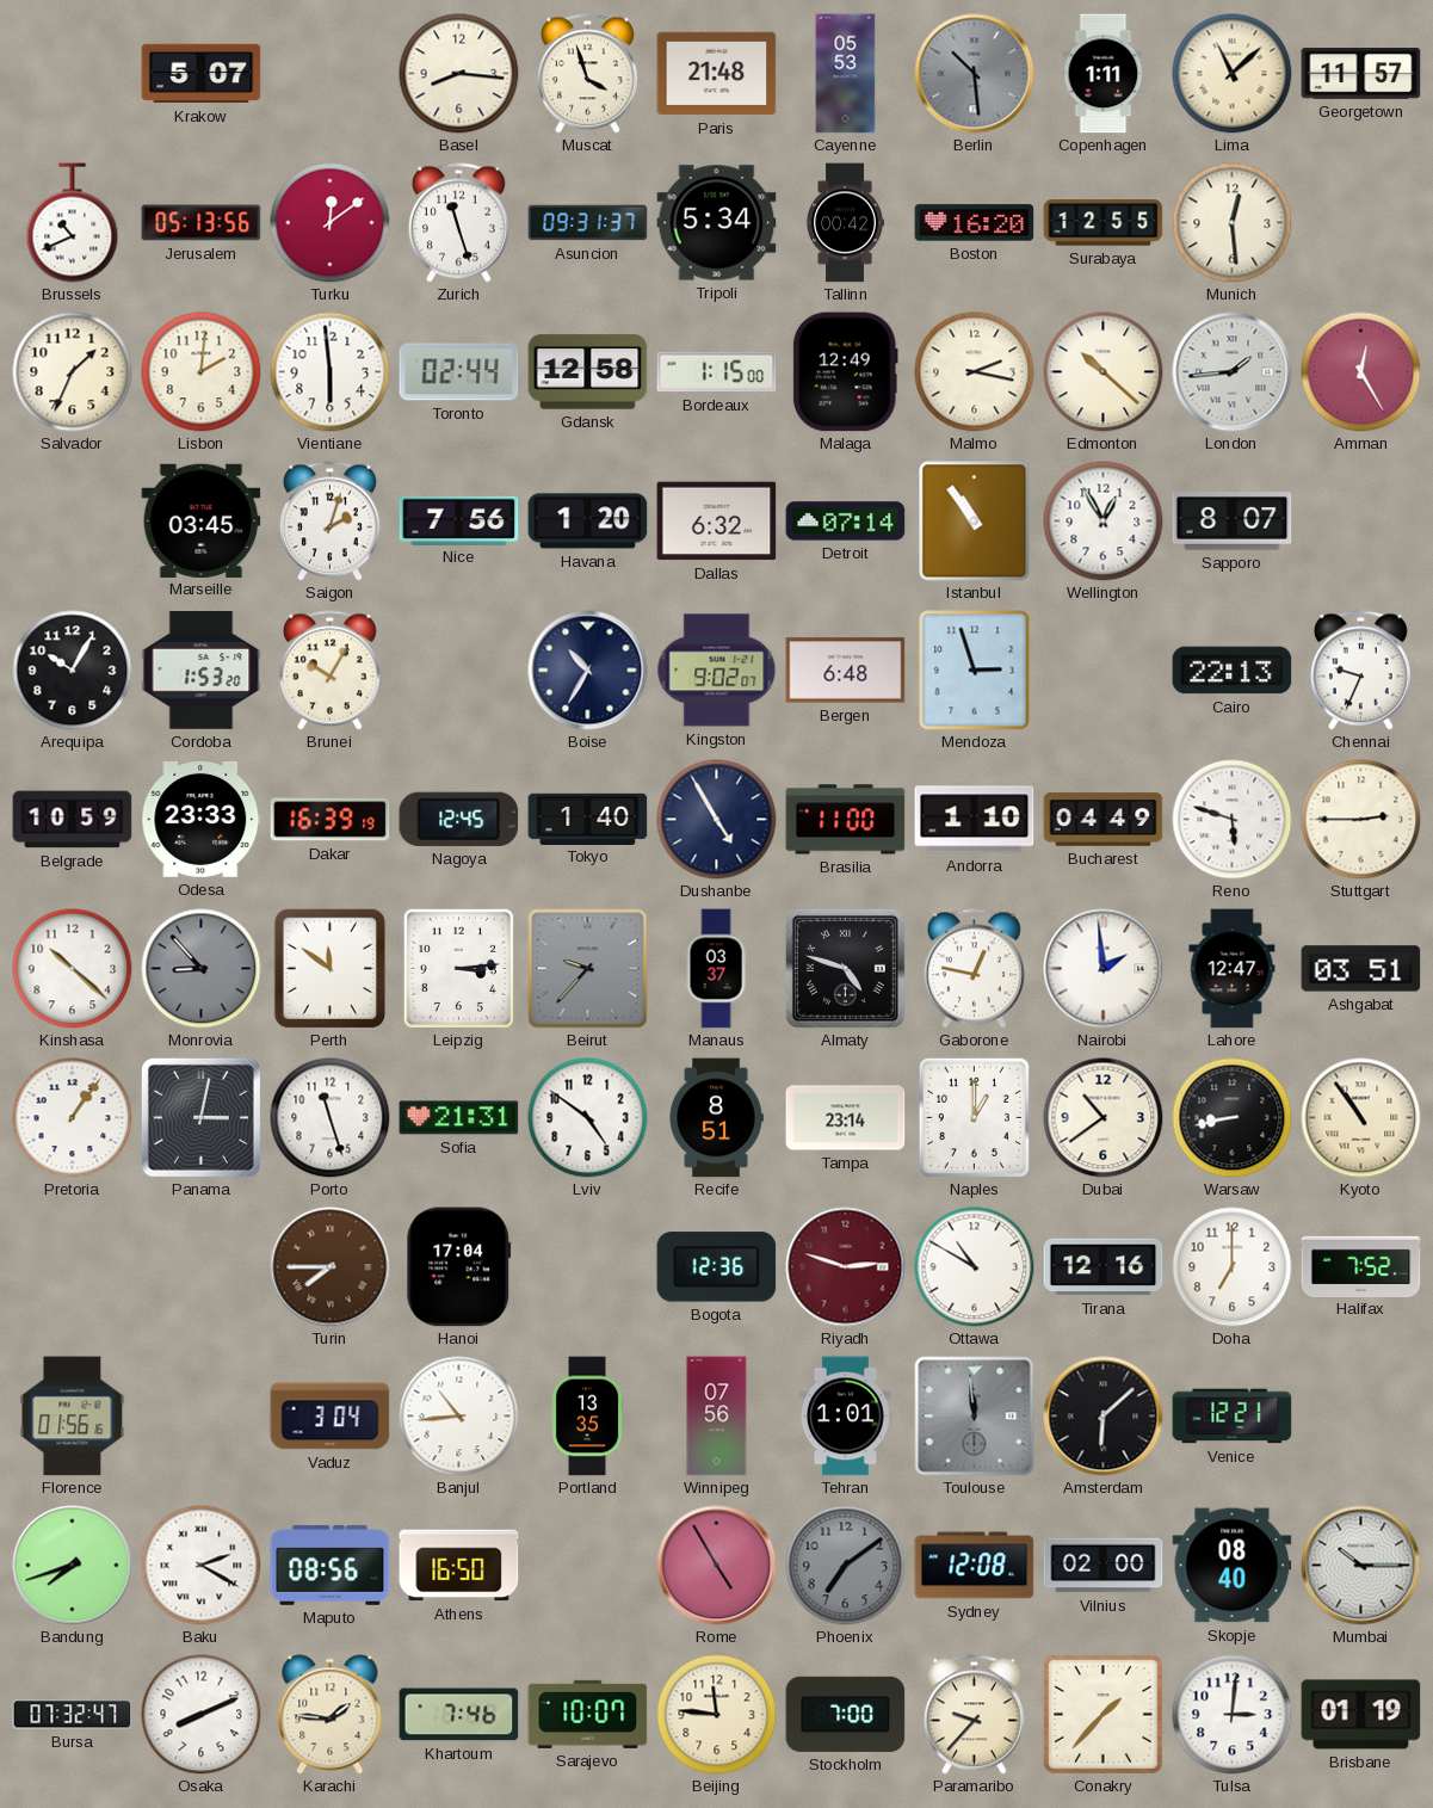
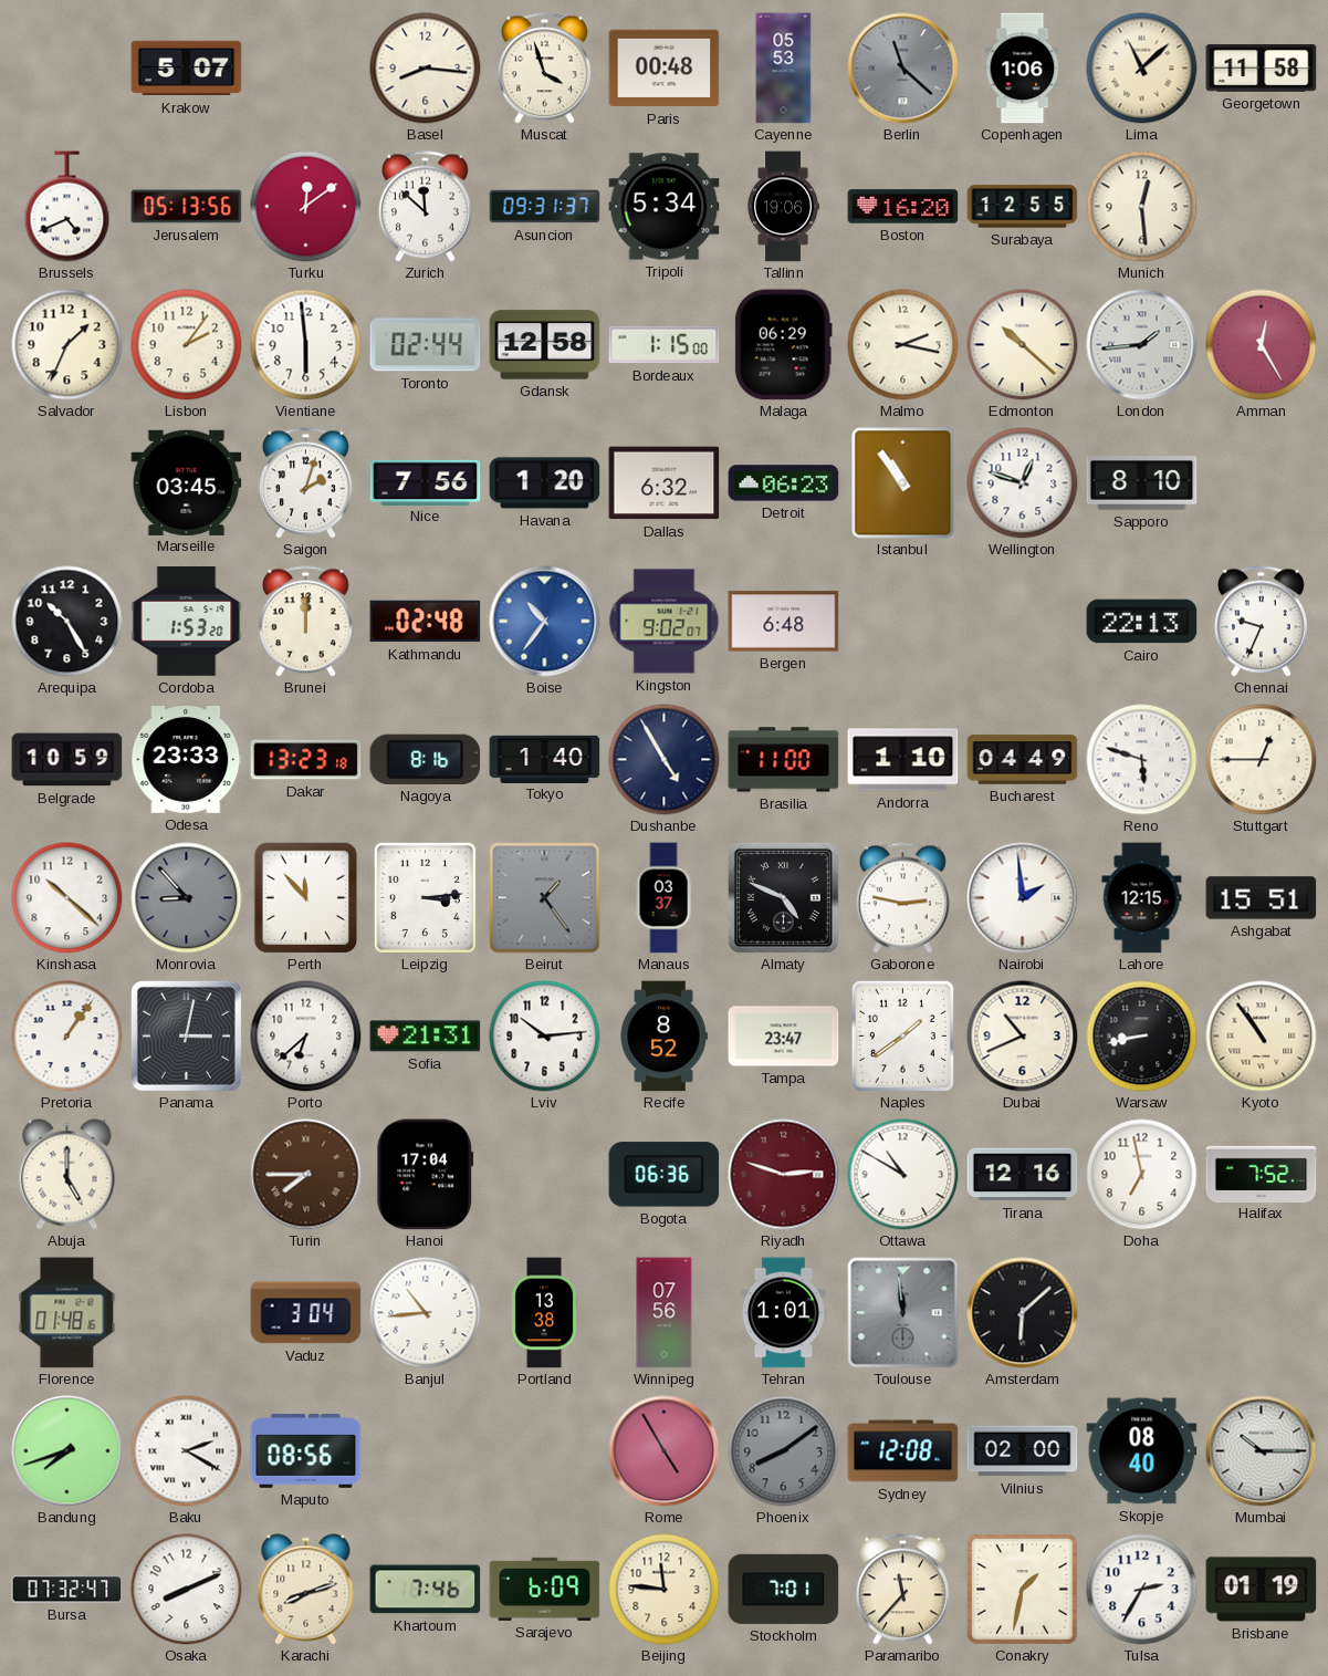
Paris: 21:48 -> 00:48
Berlin: 10:29 -> 11:22
Copenhagen: 1:11 -> 1:06
Georgetown: 11:57 -> 11:58
Brussels: 10:41 -> 4:41
Zurich: 11:27 -> 11:52
Tallinn: 00:42 -> 19:06
Lisbon: 2:01 -> 2:06
Malaga: 12:49 -> 06:29
Detroit: 07:14 -> 06:23
Wellington: 12:55 -> 12:48
Sapporo: 8:07 -> 8:10
Arequipa: 10:05 -> 10:25
Brunei: 10:05 -> 12:00
Kathmandu: none -> 02:48
Boise: 10:35 -> 10:36
Boise dial: navy -> blue
Mendoza: 2:57 -> none
Dakar: 16:39 -> 13:23
Nagoya: 12:45 -> 8:16
Stuttgart: 2:45 -> 12:45
Perth: 11:51 -> 11:53
Beirut: 9:37 -> 1:24
Almaty: 4:48 -> 4:49
Gaborone: 12:47 -> 2:47
Lahore: 12:47 -> 12:15
Ashgabat: 03:51 -> 15:51
Porto: 11:27 -> 6:38
Lviv: 4:51 -> 10:14
Recife: 8:51 -> 8:52
Tampa: 23:14 -> 23:47
Naples: 1:00 -> 1:39
Dubai: 10:39 -> 10:41
Abuja: none -> 5:00
Bogota: 12:36 -> 06:36
Doha: 7:00 -> 6:58
Florence: 01:56 -> 01:48
Portland: 13:35 -> 13:38
Venice: 12:21 -> none
Athens: 16:50 -> none
Phoenix: 7:09 -> 8:09
Karachi: 1:46 -> 8:12
Sarajevo: 10:07 -> 6:09
Stockholm: 7:00 -> 7:01
Paramaribo: 9:37 -> 11:37
Conakry: 1:37 -> 1:32
Tulsa: 3:01 -> 2:35
